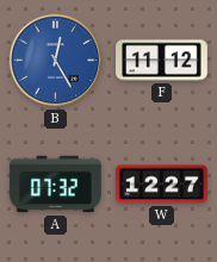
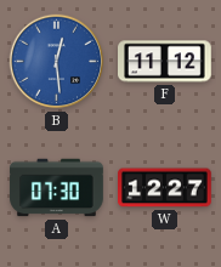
B: 12:25 -> 12:29
A: 07:32 -> 07:30
